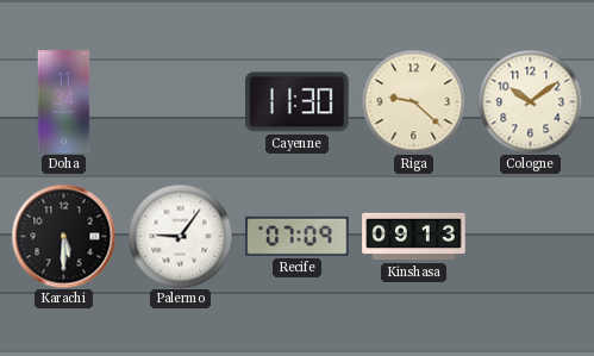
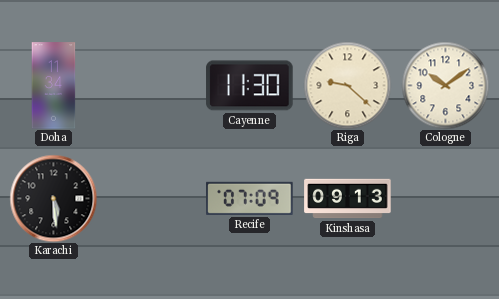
Karachi: 5:30 -> 5:29
Palermo: 9:06 -> none
